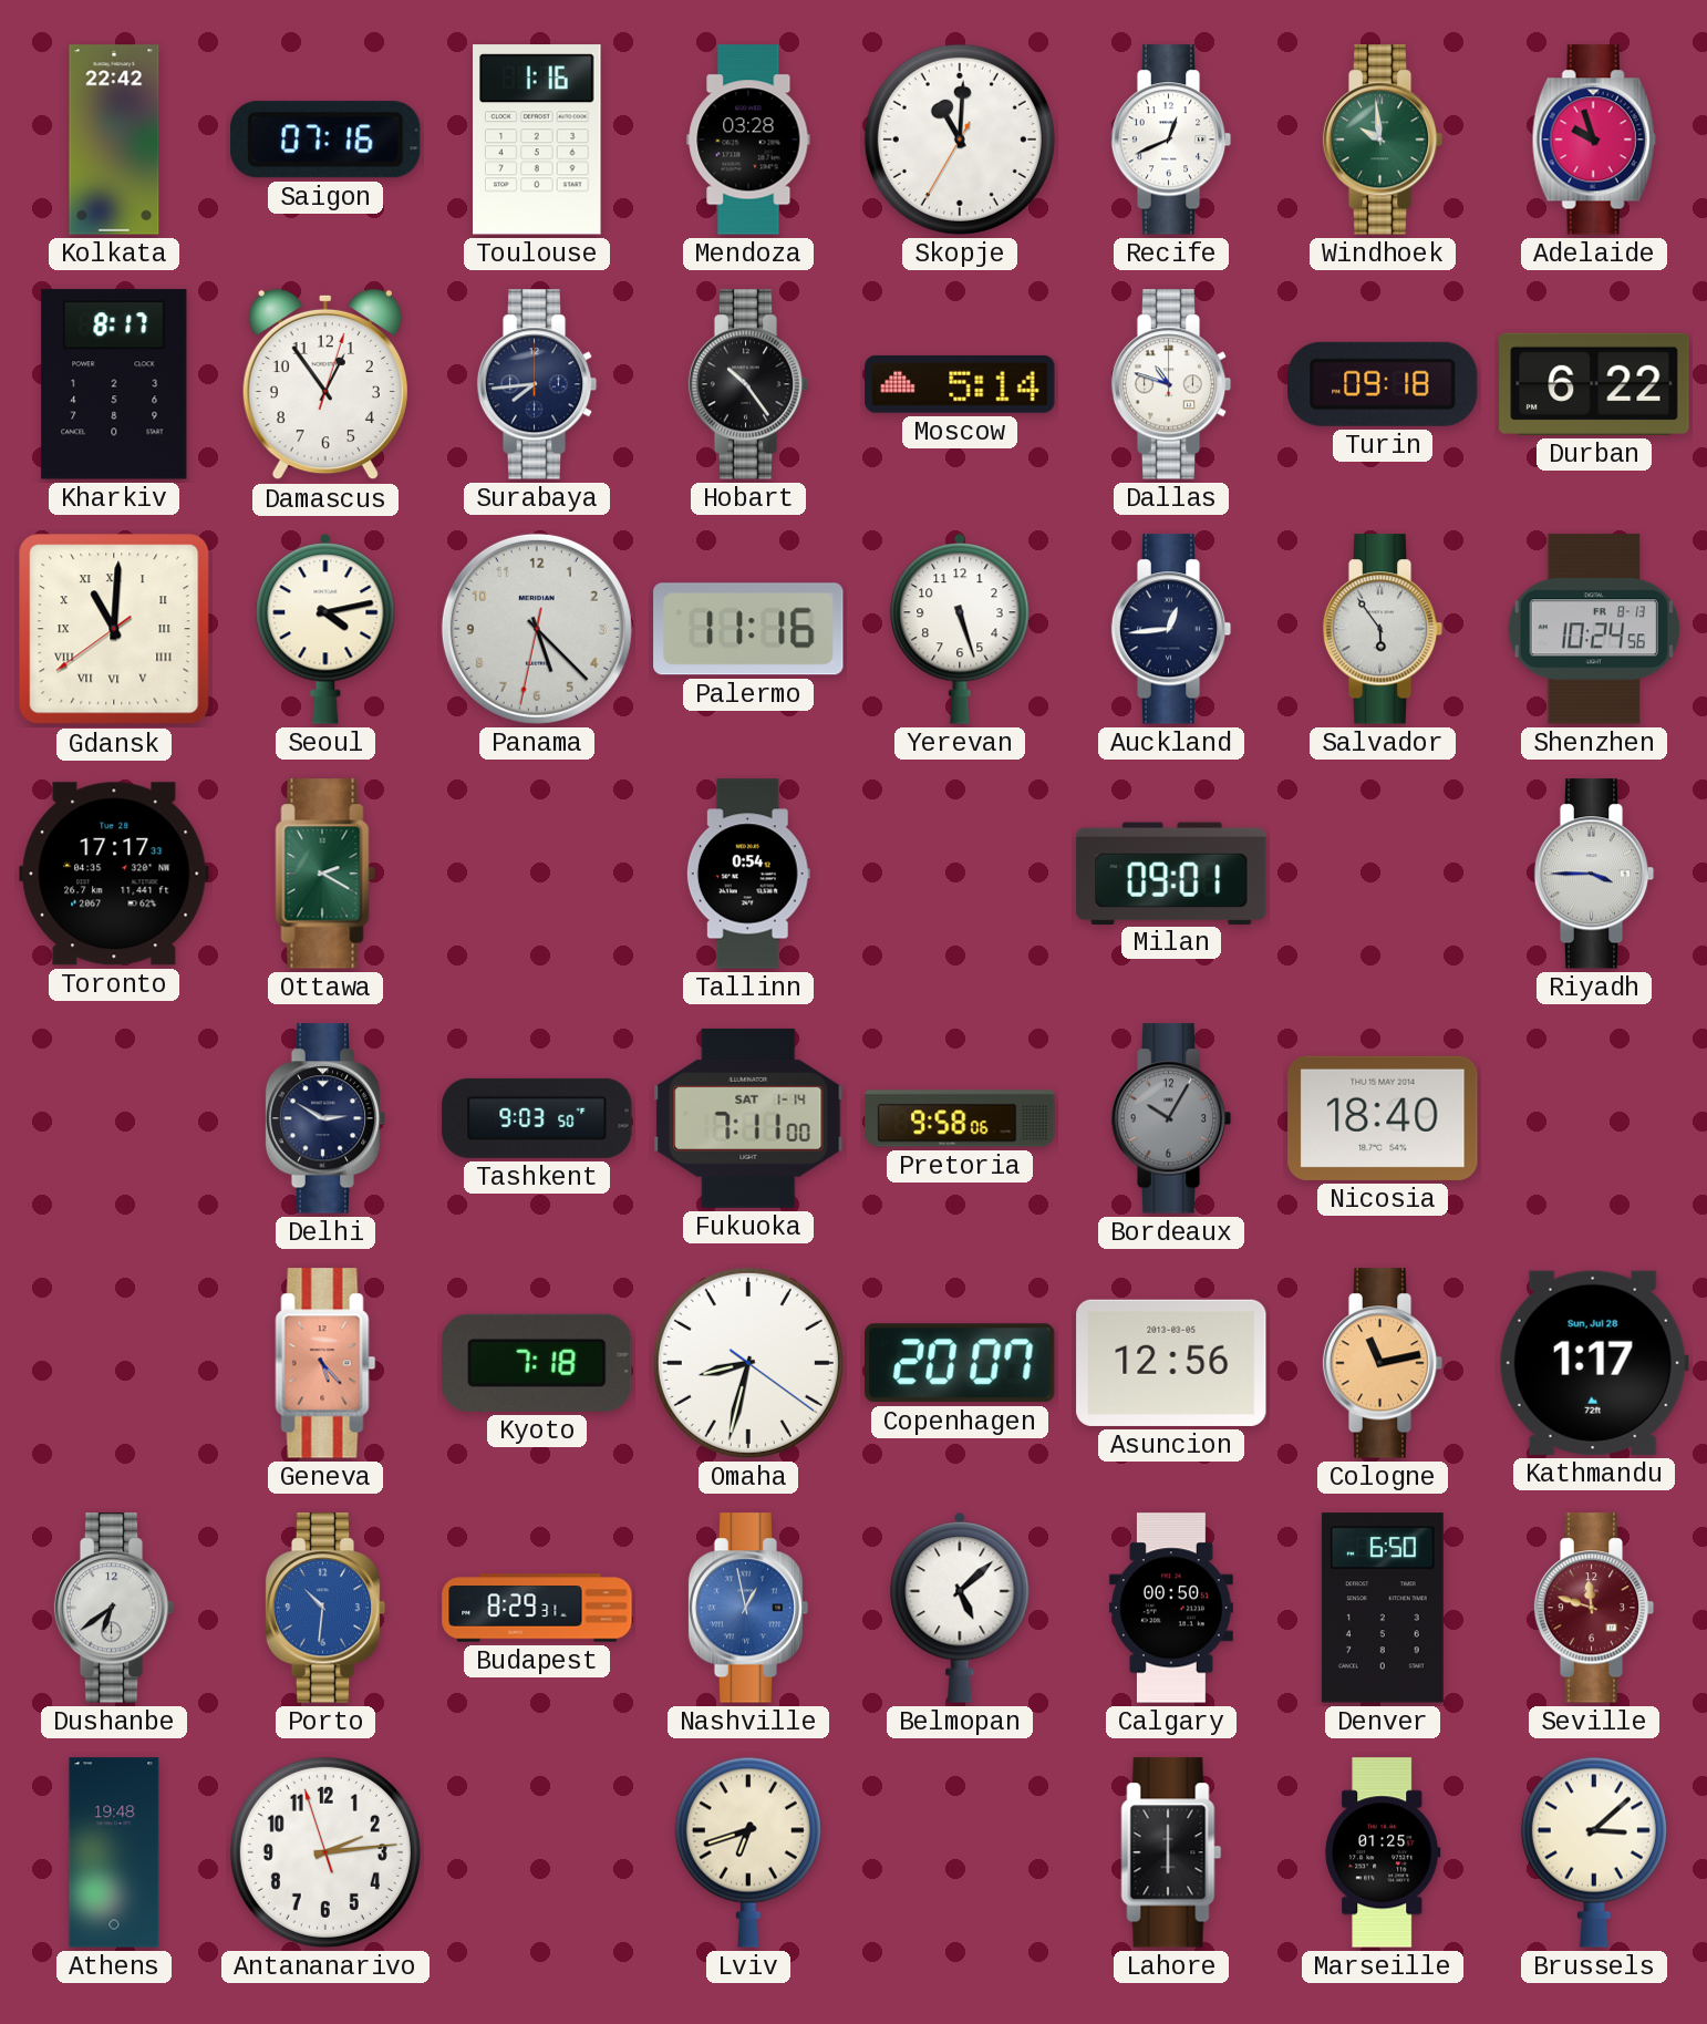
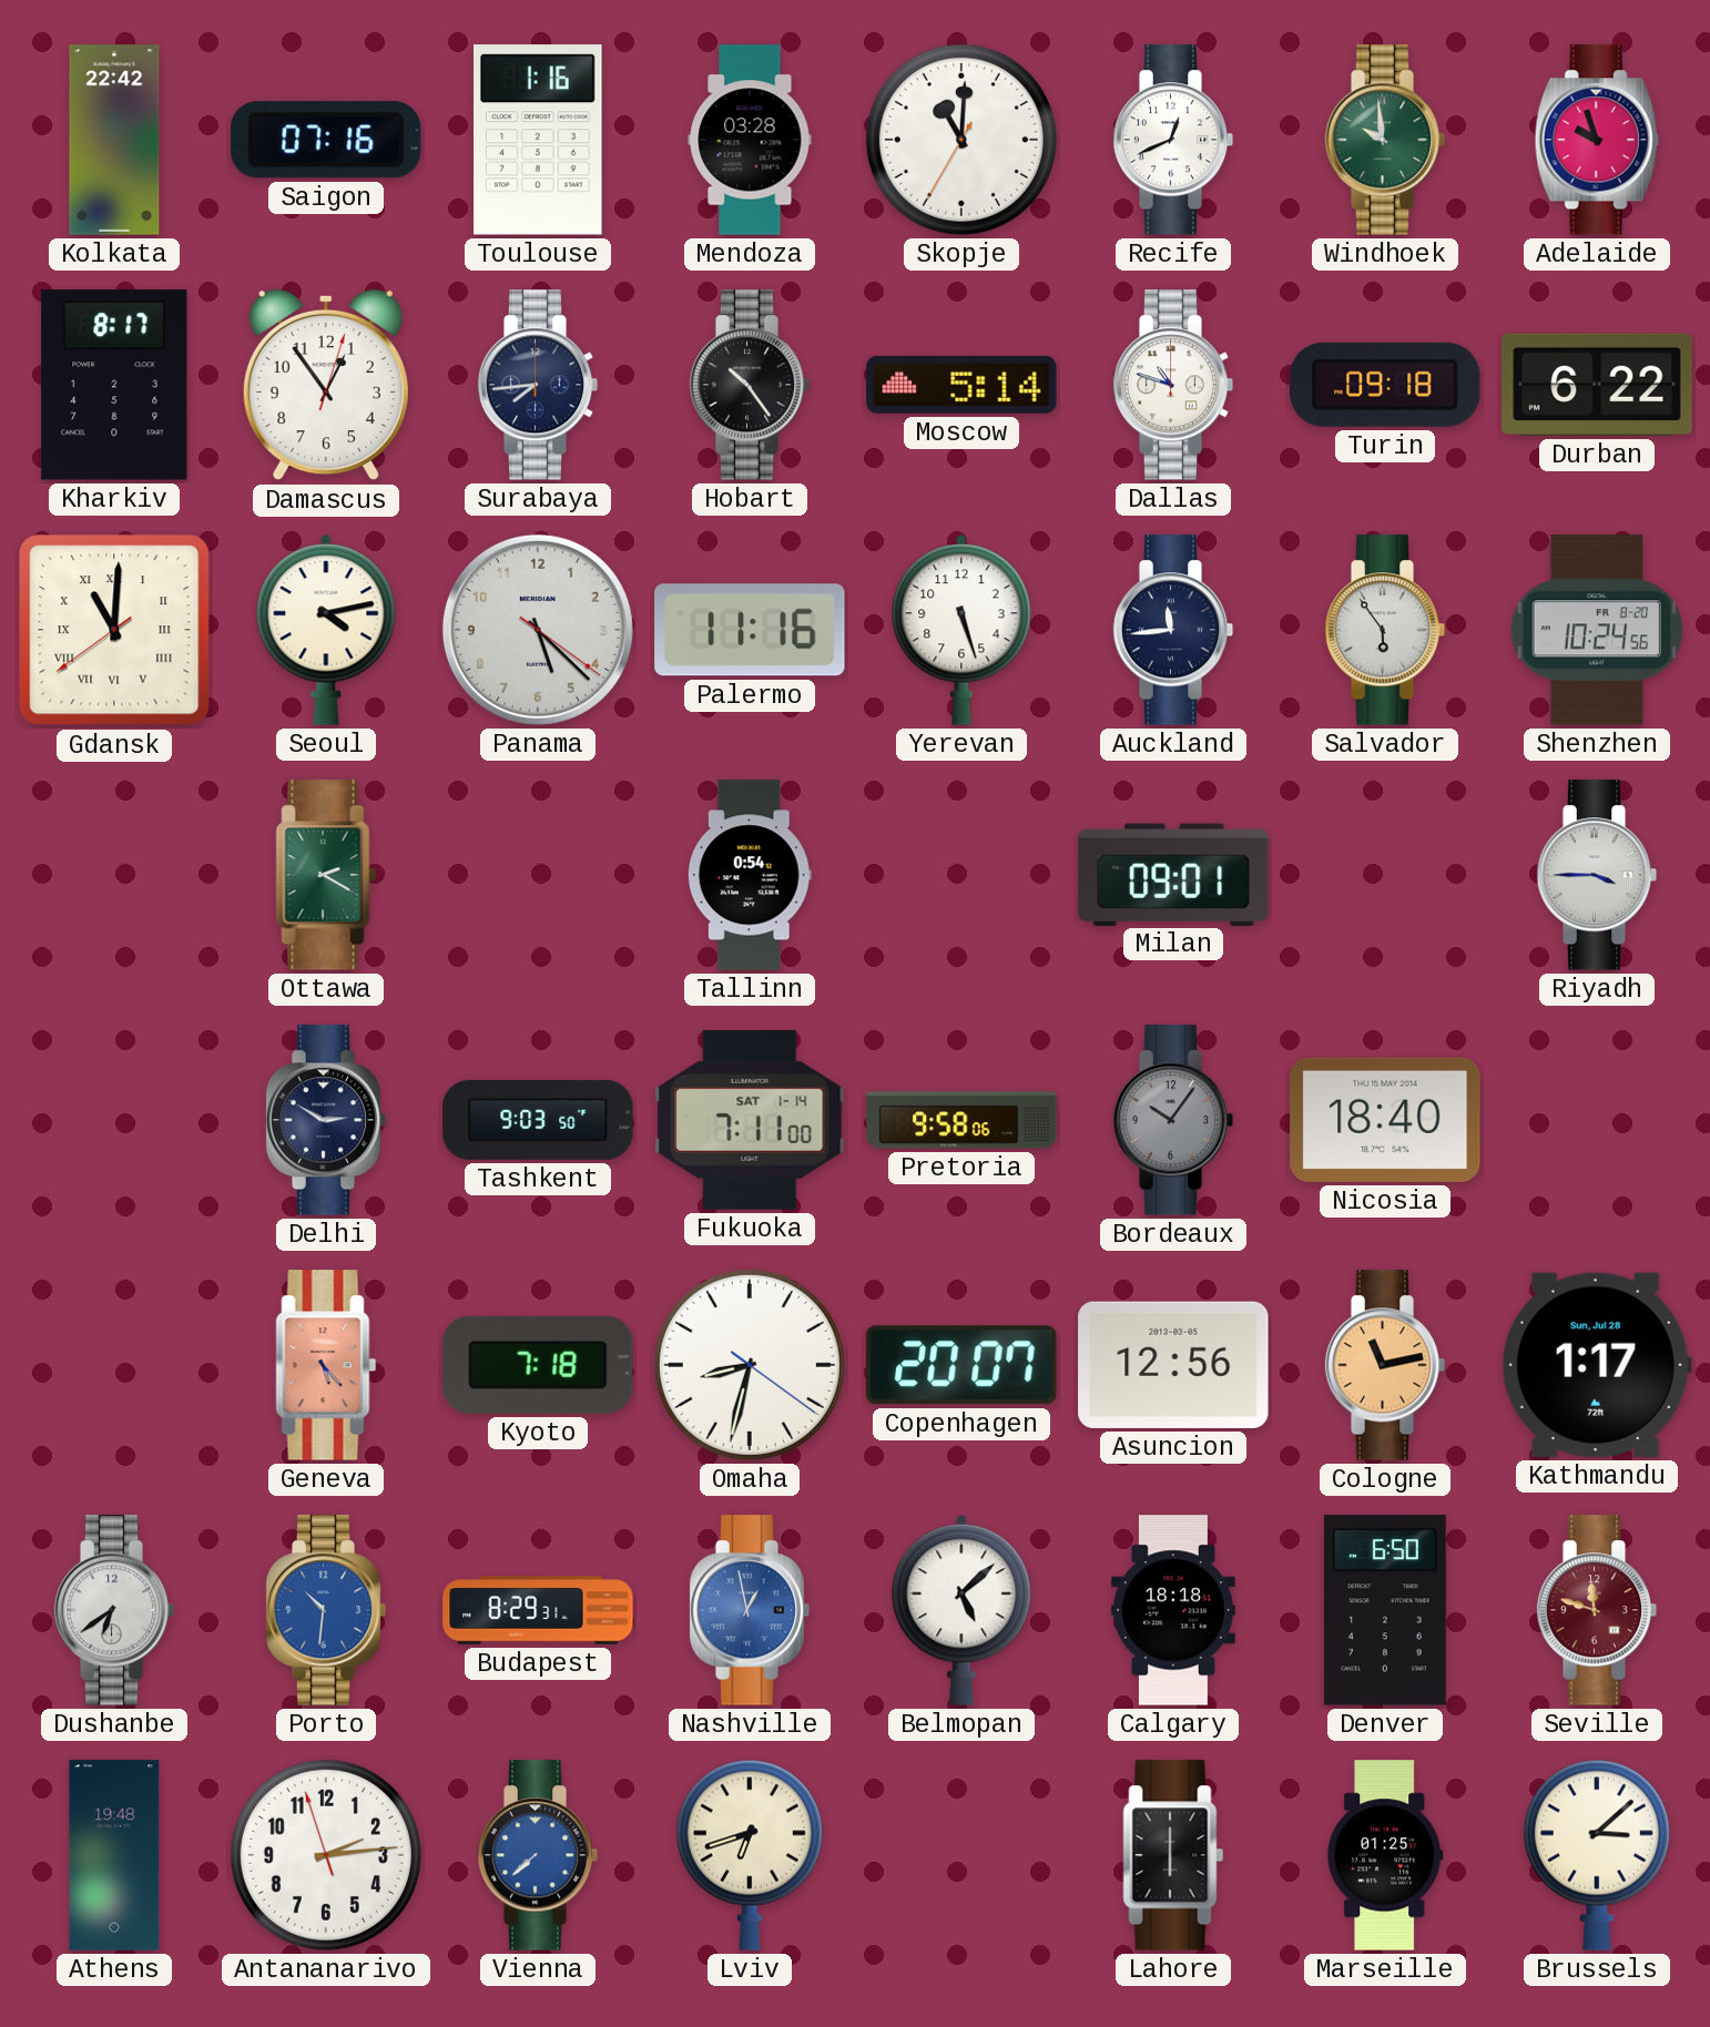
Panama: 5:22:32 -> 5:22:21
Auckland: 12:44 -> 11:44
Shenzhen date: FR 8-13 -> FR 8-20
Toronto: 17:17 -> none
Bordeaux: 10:05 -> 10:06
Calgary: 00:50 -> 18:18
Vienna: none -> 7:38
